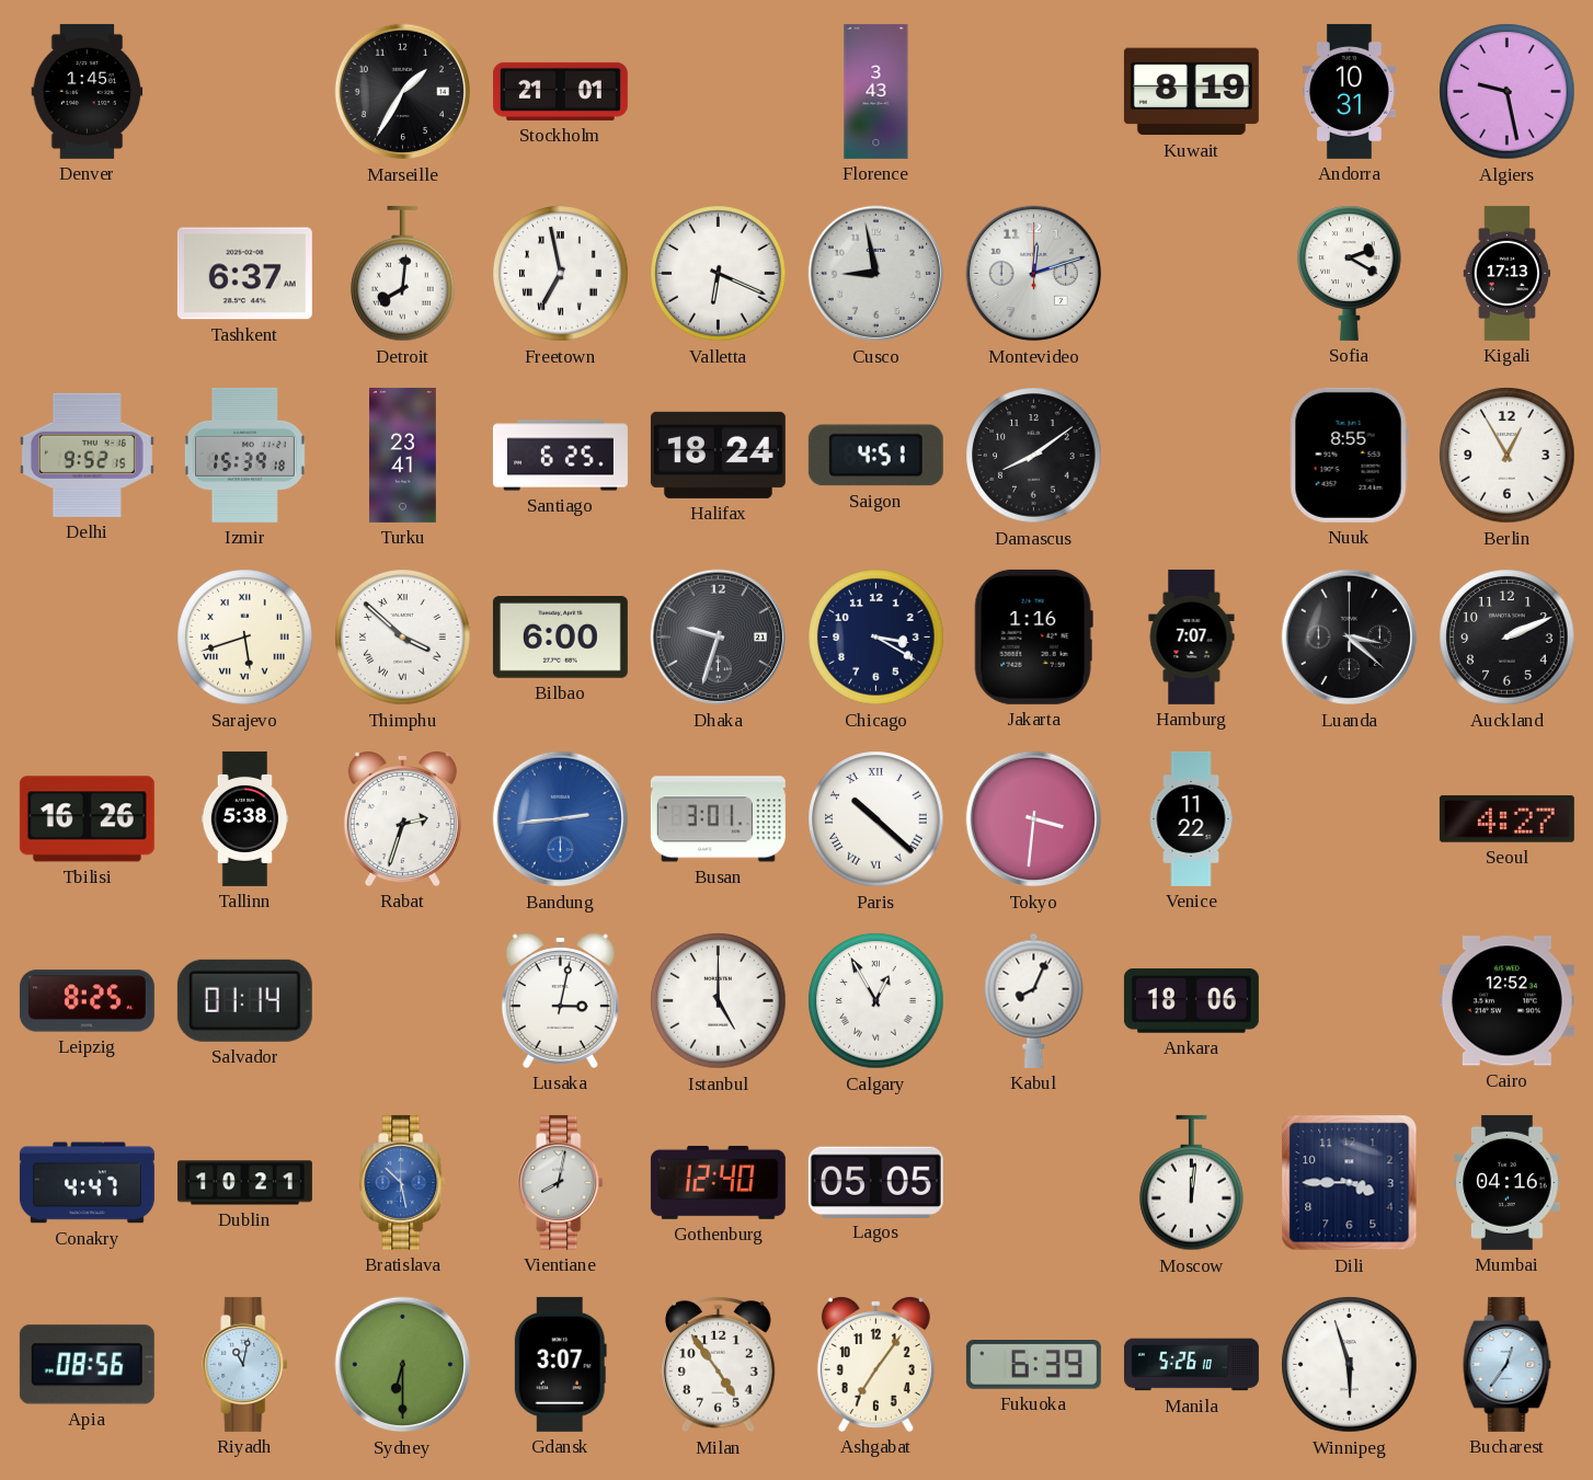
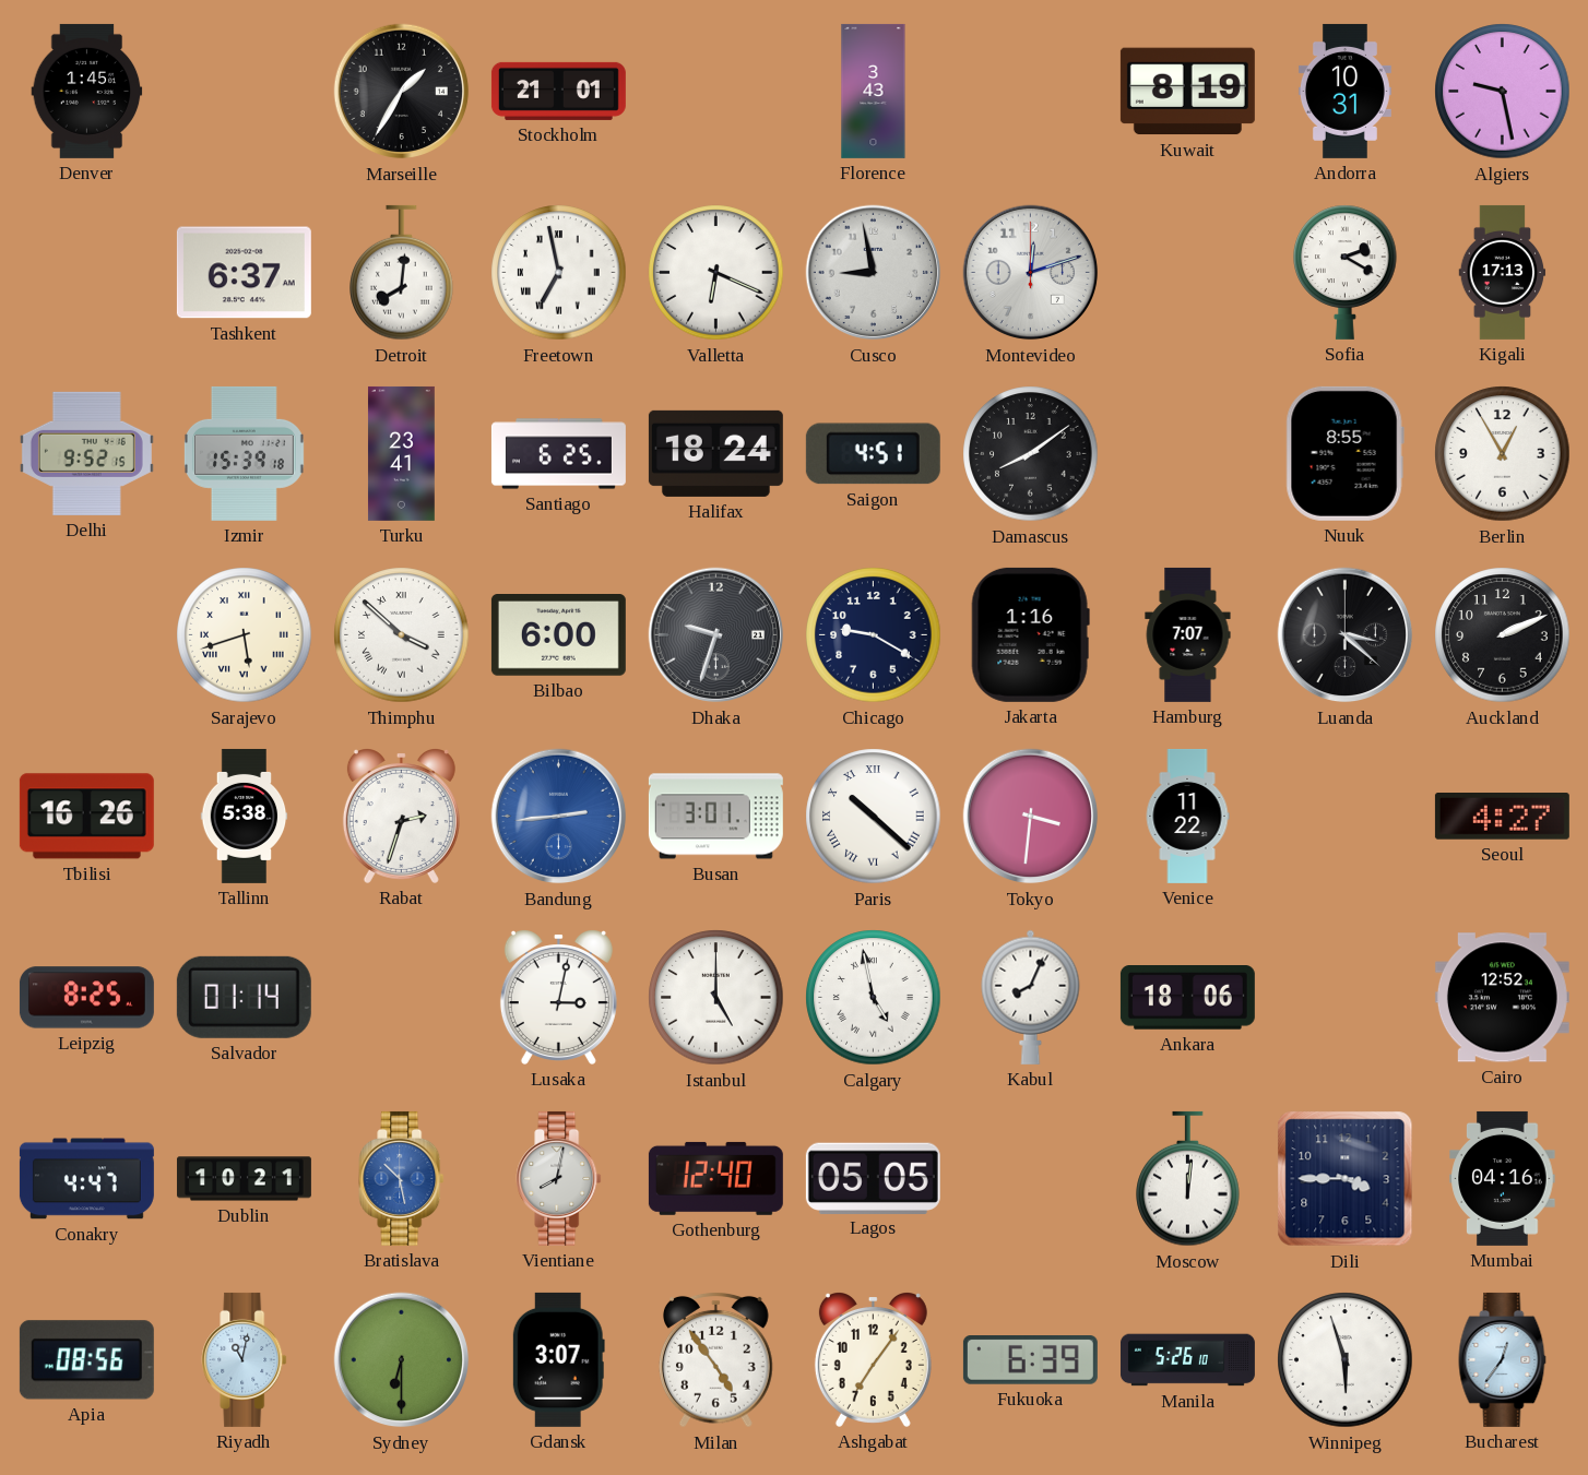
Chicago: 3:20 -> 9:20
Calgary: 12:55 -> 4:58
